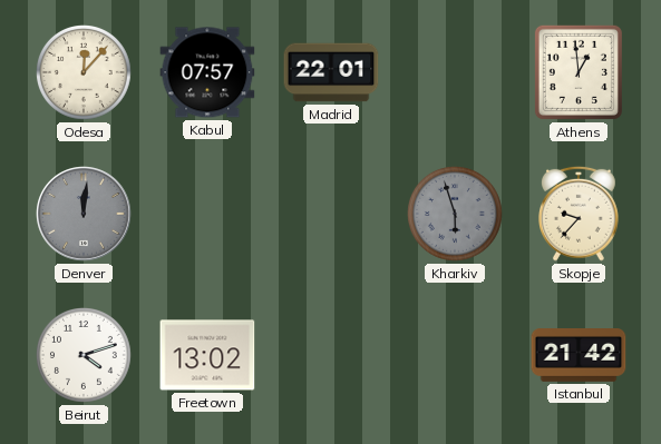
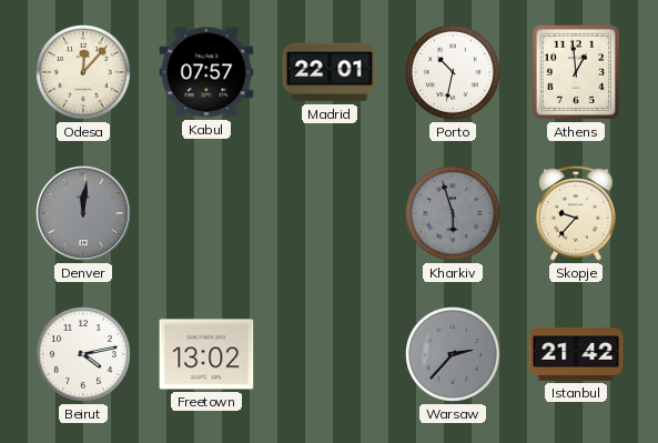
Porto: none -> 10:32
Beirut: 4:12 -> 4:13
Warsaw: none -> 2:37
